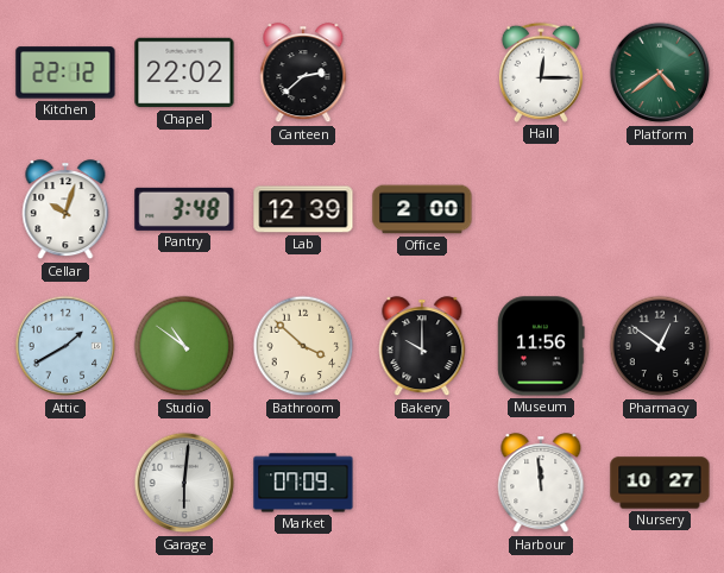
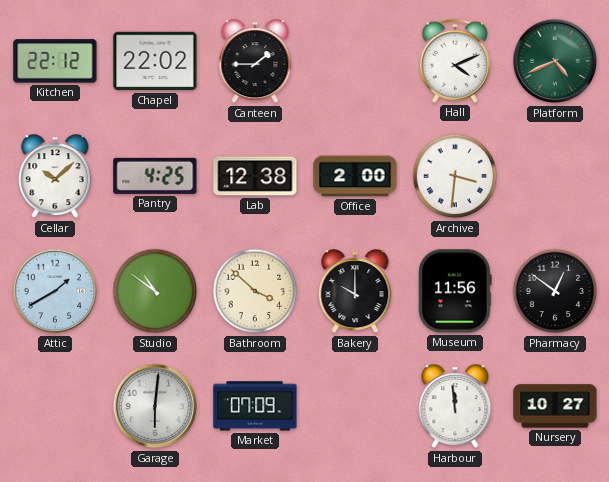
Canteen: 2:38 -> 1:45
Hall: 12:15 -> 4:11
Platform: 4:39 -> 4:41
Cellar: 10:03 -> 10:08
Pantry: 3:48 -> 4:25
Lab: 12:39 -> 12:38
Archive: none -> 3:31
